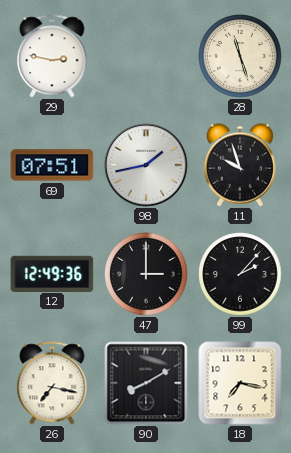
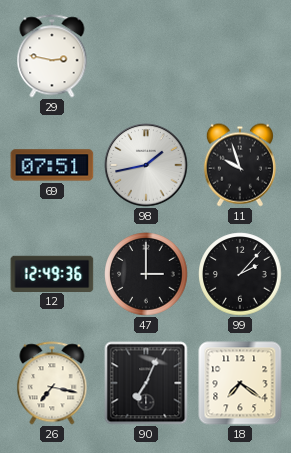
28: 11:27 -> none
90: 8:10 -> 7:04
18: 7:17 -> 7:21
